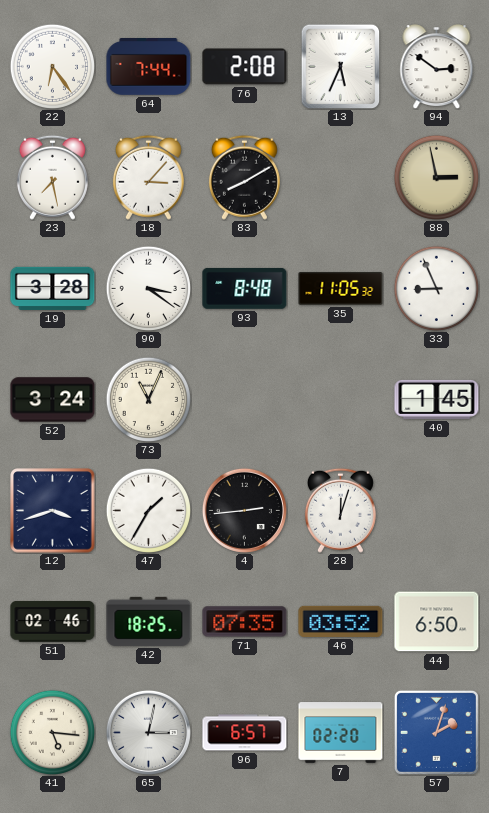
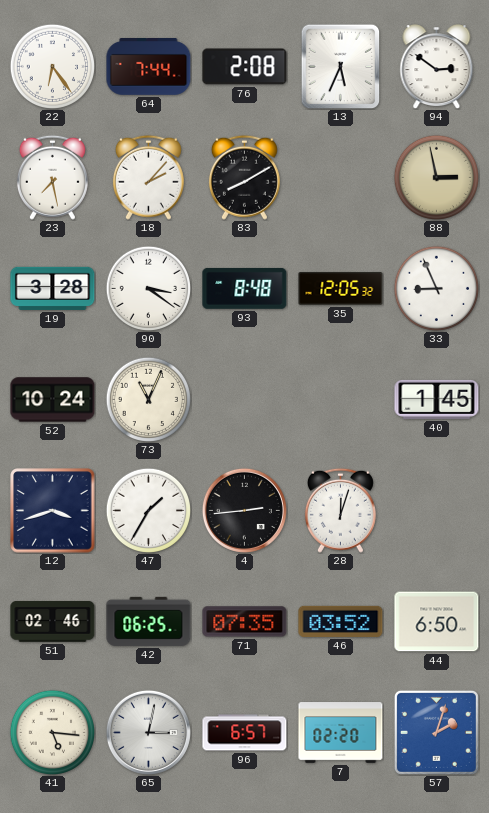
18: 3:07 -> 2:07
35: 11:05 -> 12:05
52: 3:24 -> 10:24
42: 18:25 -> 06:25
